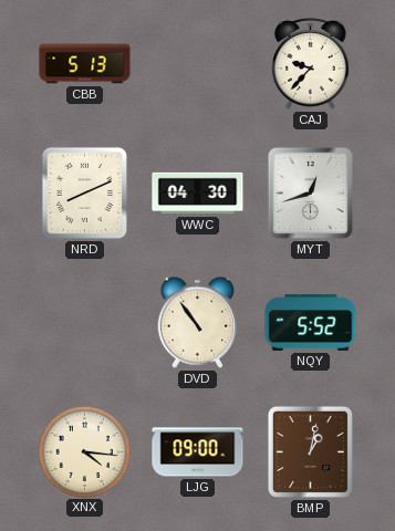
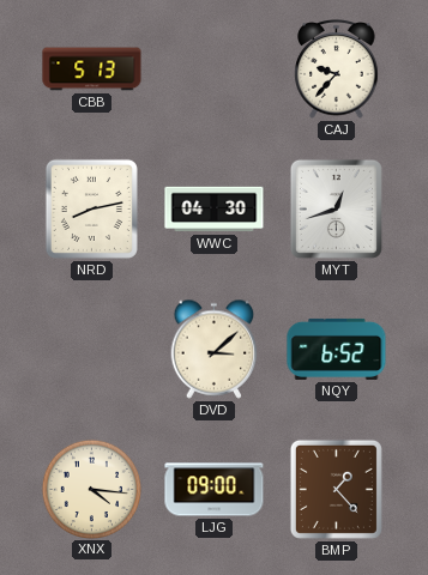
NRD: 8:11 -> 8:13
DVD: 10:54 -> 3:08
NQY: 5:52 -> 6:52
BMP: 1:02 -> 1:23
